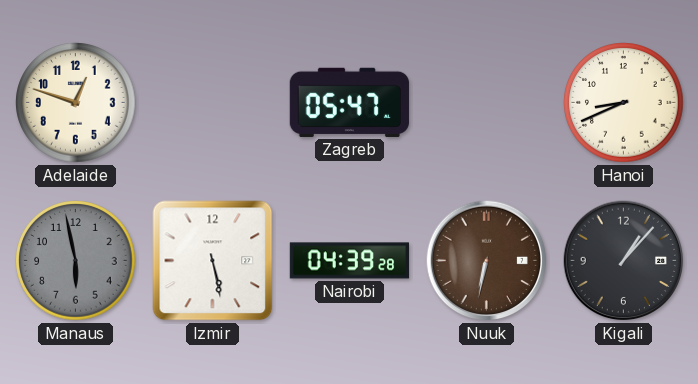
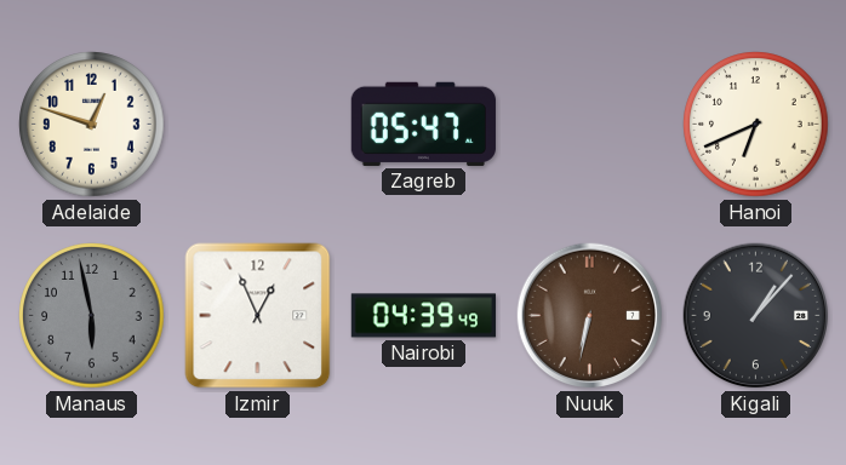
Hanoi: 8:41 -> 6:41
Izmir: 5:28 -> 12:56
Nairobi: 04:39:28 -> 04:39:49
